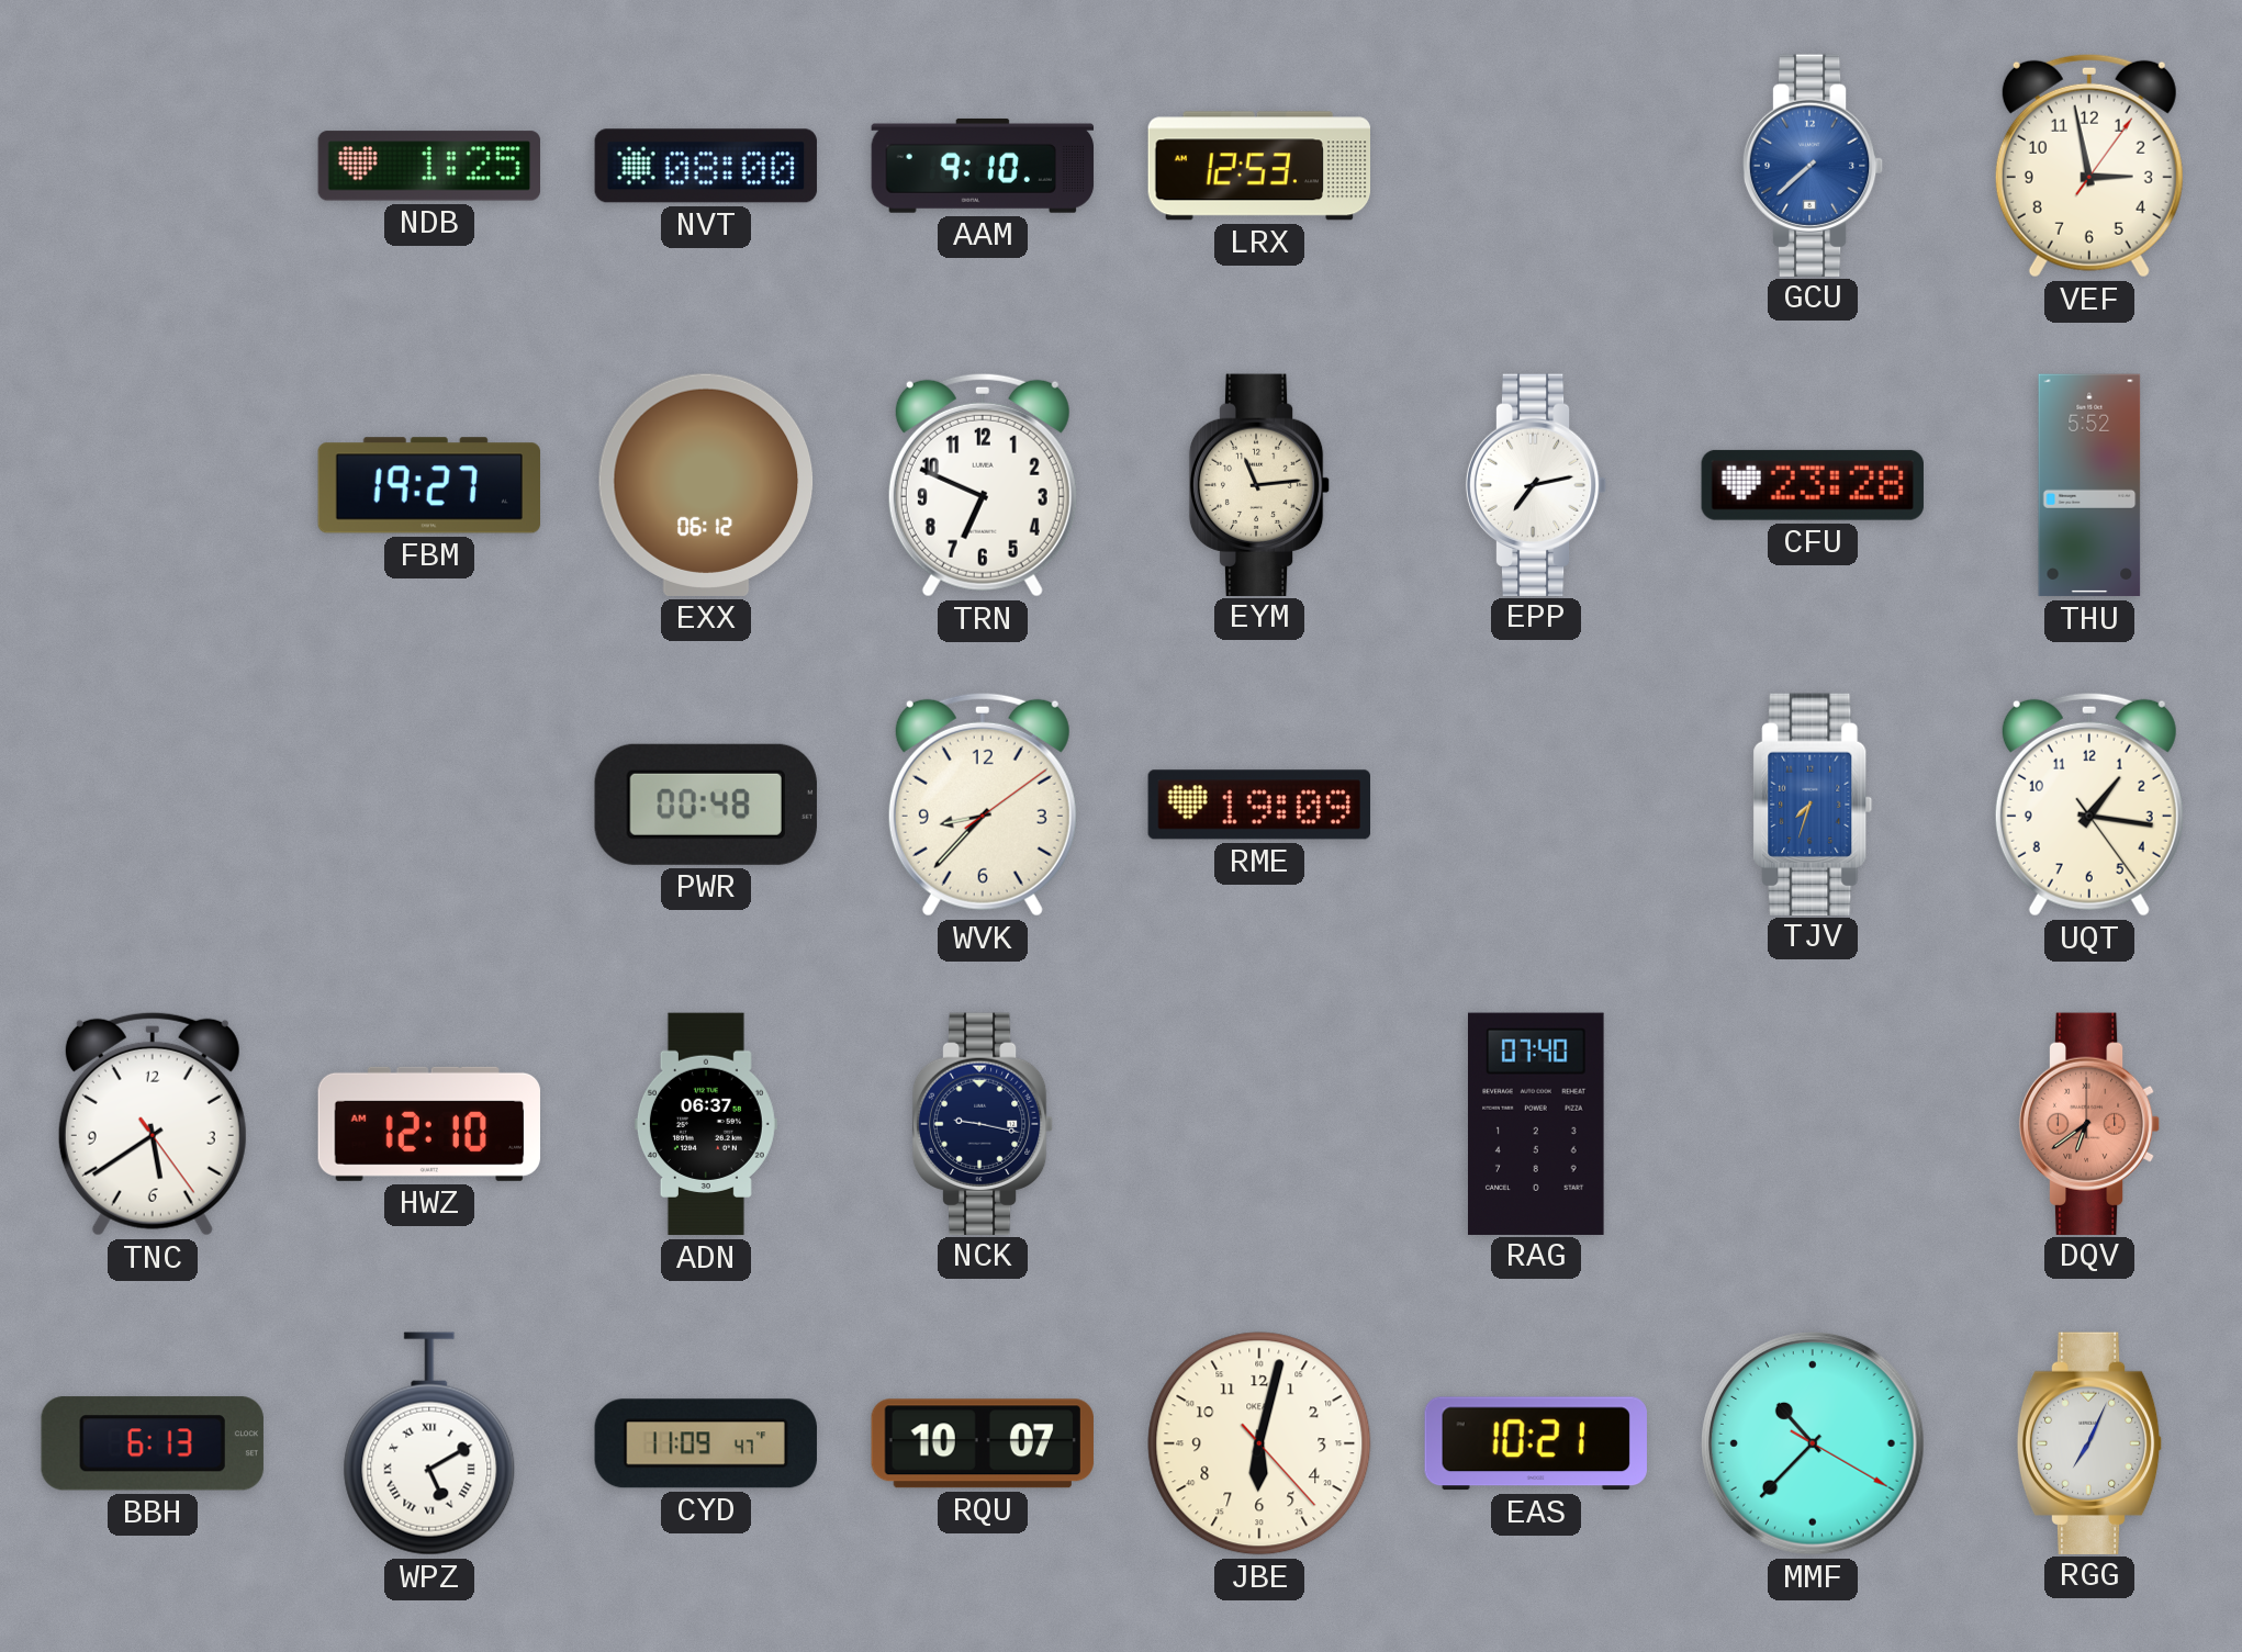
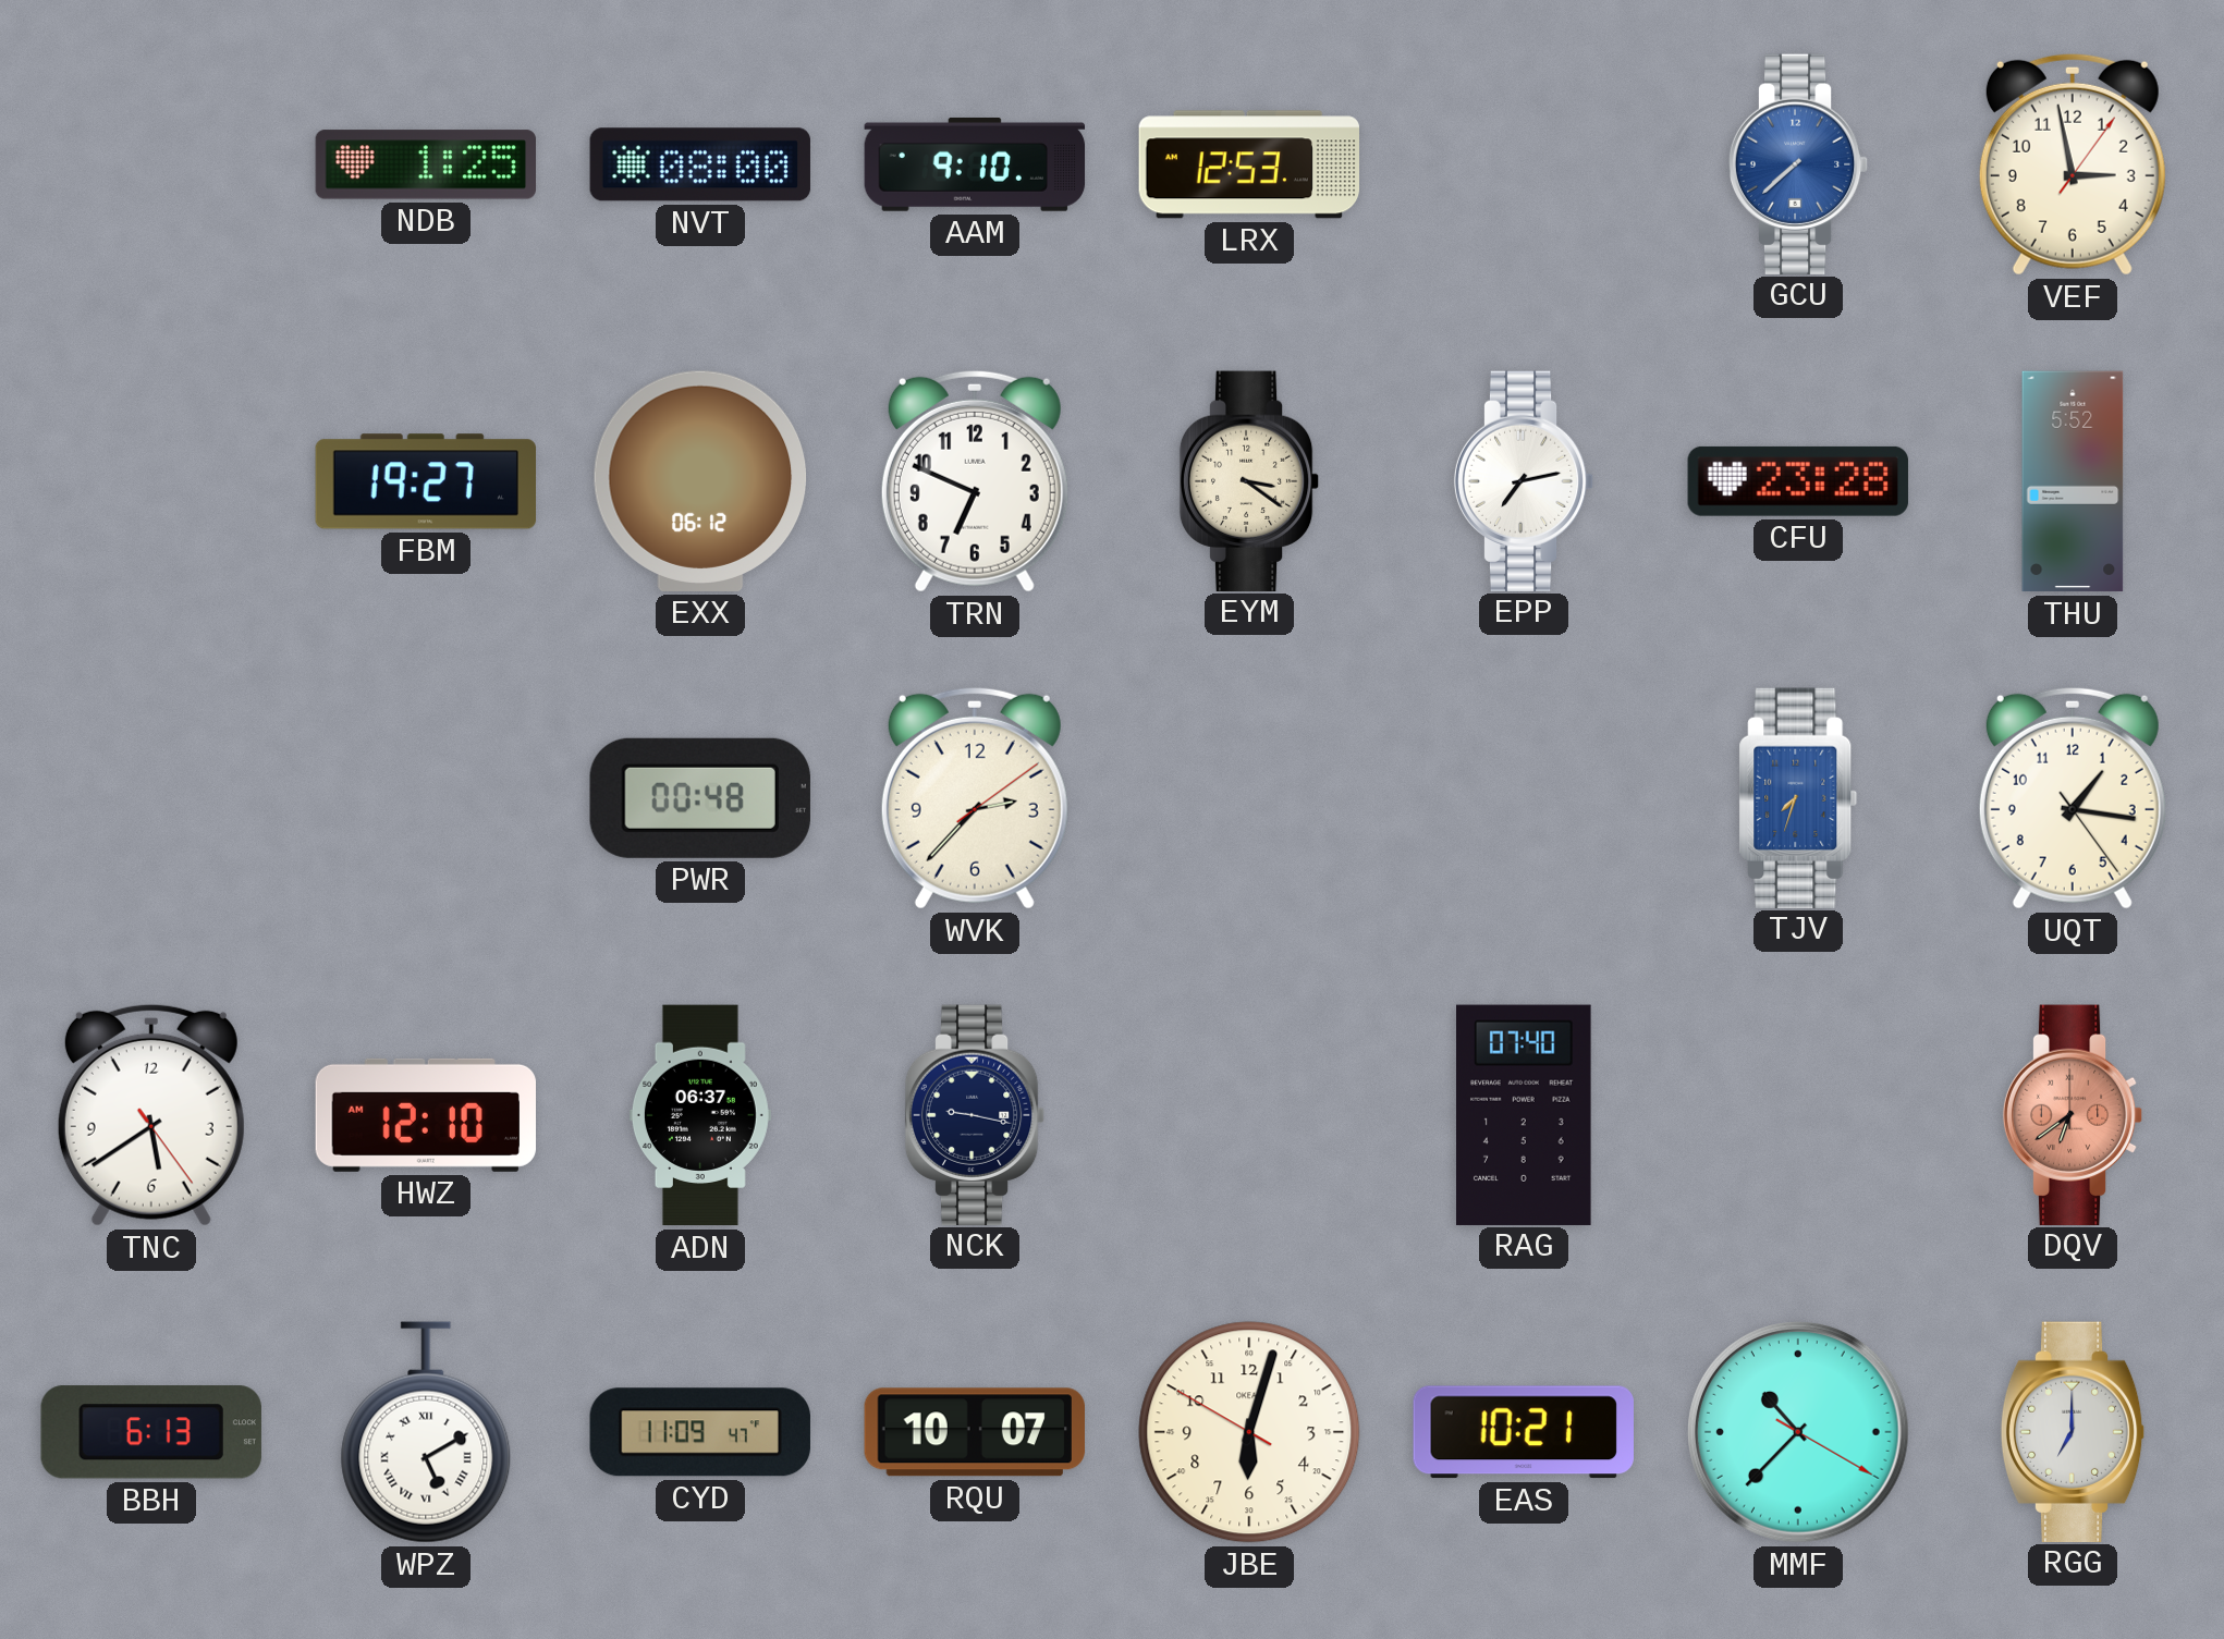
EYM: 11:14 -> 3:21
WVK: 8:37 -> 2:37
RME: 19:09 -> none
JBE: 6:02:23 -> 6:02:50
RGG: 7:04 -> 7:00
